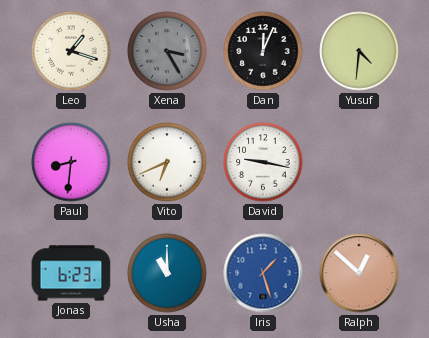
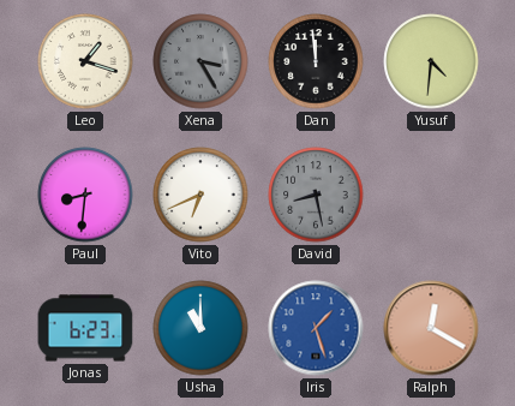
Dan: 12:04 -> 11:59
David: 9:17 -> 8:28
David dial: white -> grey
Ralph: 12:52 -> 12:20
